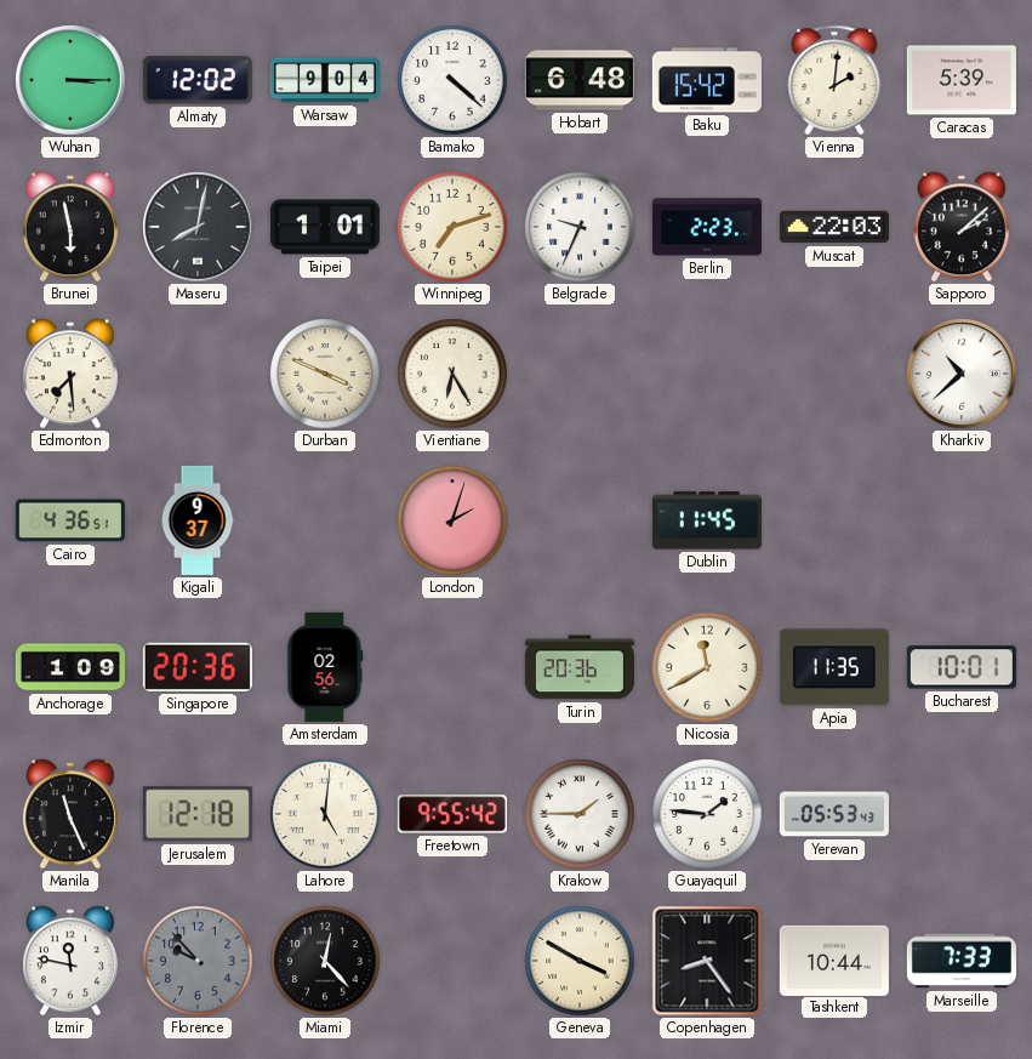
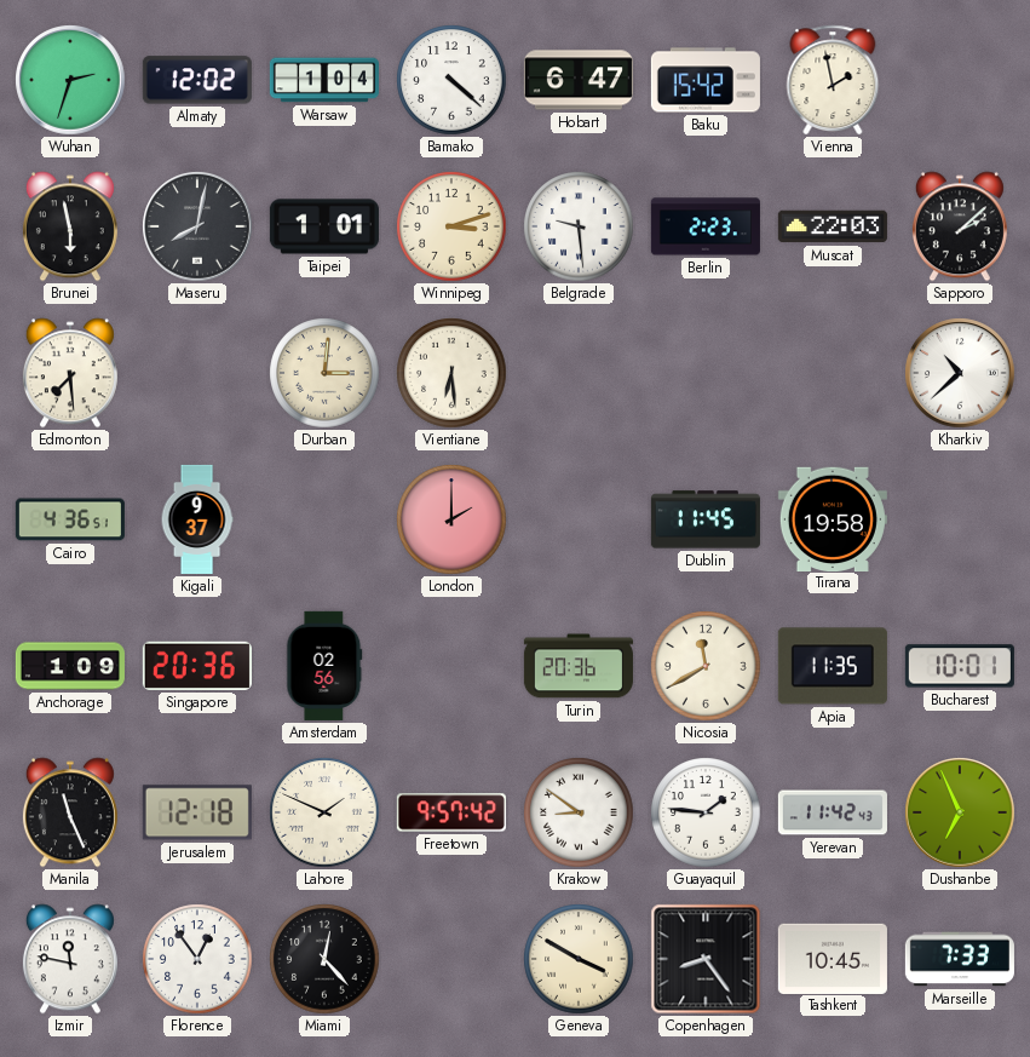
Wuhan: 3:15 -> 2:33
Warsaw: 9:04 -> 1:04
Hobart: 6:48 -> 6:47
Vienna: 2:01 -> 1:58
Caracas: 5:39 -> none
Winnipeg: 7:12 -> 3:12
Belgrade: 9:34 -> 9:29
Durban: 3:49 -> 3:01
Vientiane: 6:25 -> 6:29
London: 2:03 -> 2:00
Tirana: none -> 19:58
Lahore: 5:01 -> 1:49
Freetown: 9:55 -> 9:57
Krakow: 1:45 -> 8:51
Yerevan: 05:53 -> 11:42
Dushanbe: none -> 6:56
Florence: 9:53 -> 12:54
Florence dial: grey -> white
Tashkent: 10:44 -> 10:45
